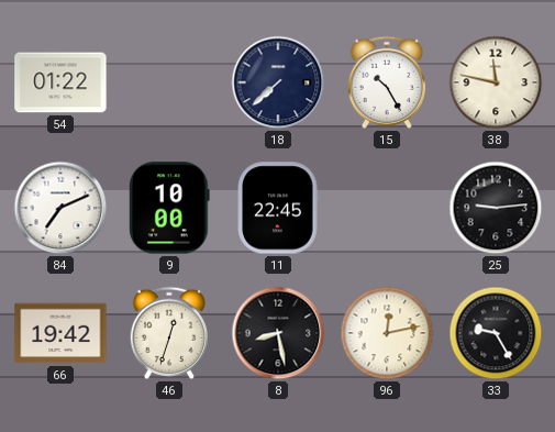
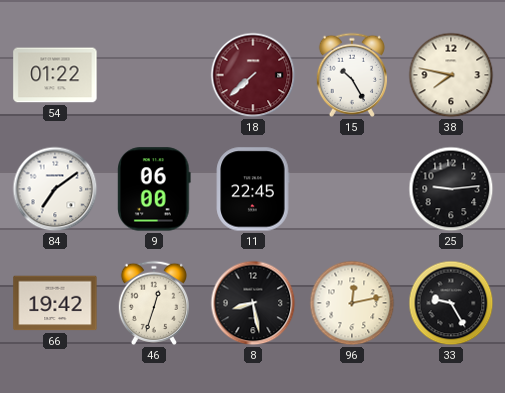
18 dial: navy -> burgundy
38: 11:47 -> 7:47
84: 7:11 -> 7:09
9: 10:00 -> 06:00
